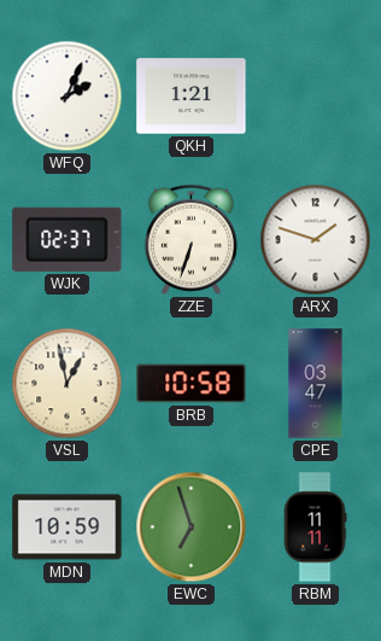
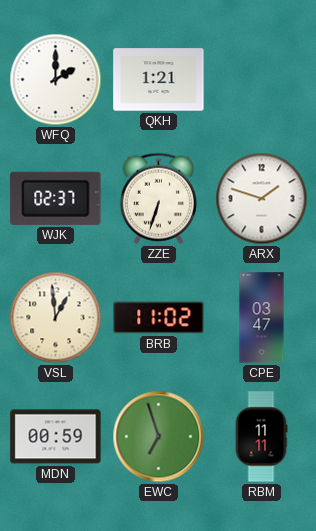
WFQ: 2:04 -> 2:00
VSL: 12:58 -> 12:59
BRB: 10:58 -> 11:02
MDN: 10:59 -> 00:59
